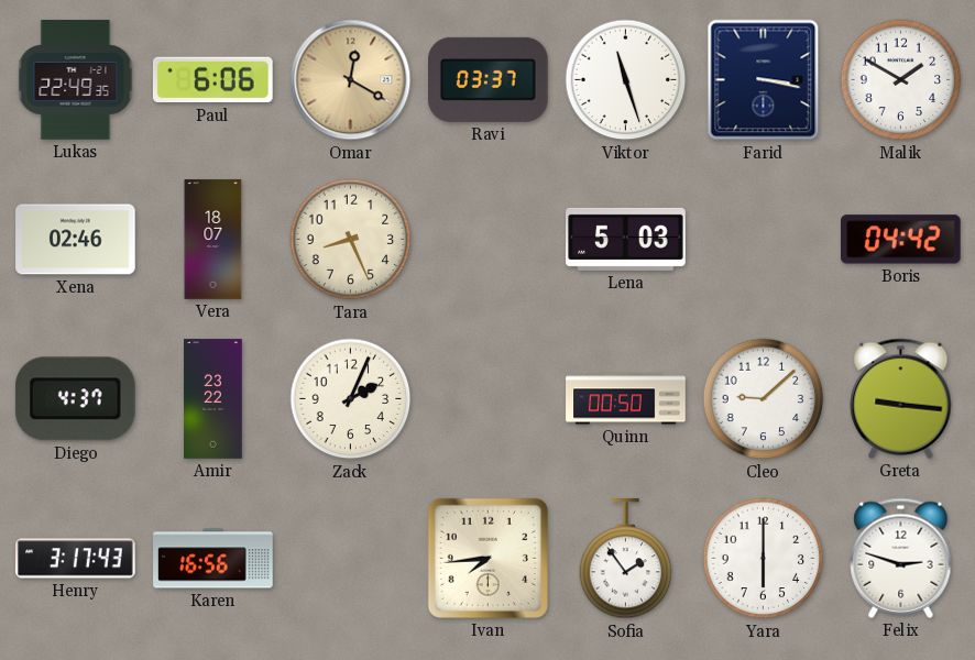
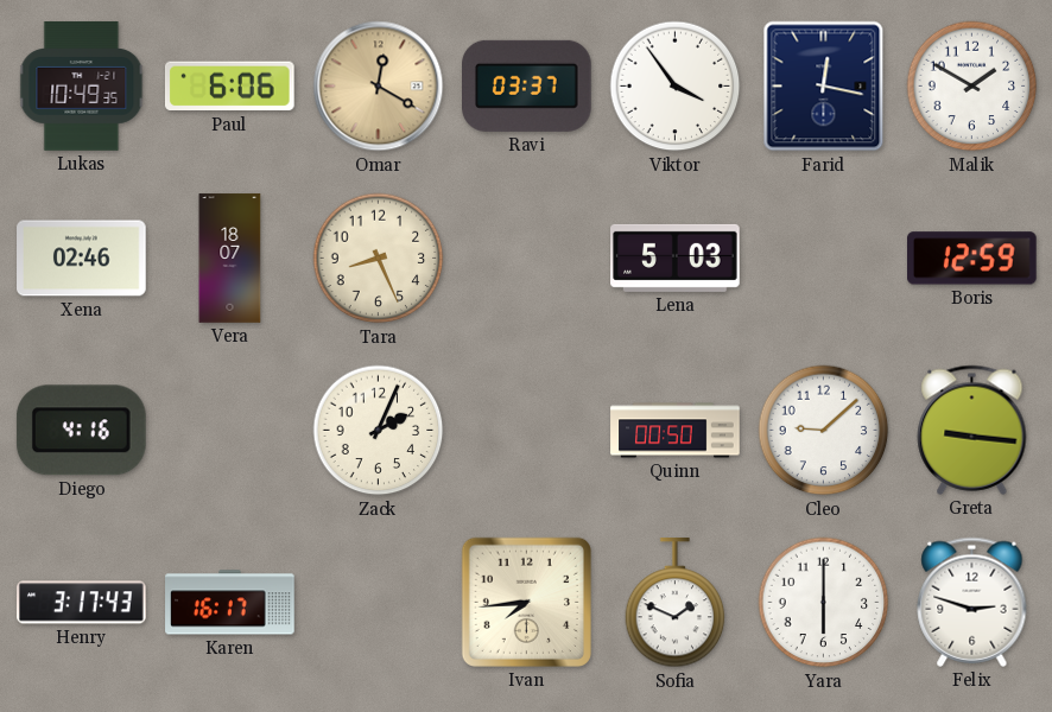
Lukas: 22:49 -> 10:49
Viktor: 11:27 -> 3:54
Farid: 3:17 -> 12:17
Boris: 04:42 -> 12:59
Diego: 4:37 -> 4:16
Amir: 23:22 -> none
Karen: 16:56 -> 16:17
Sofia: 1:54 -> 1:49
